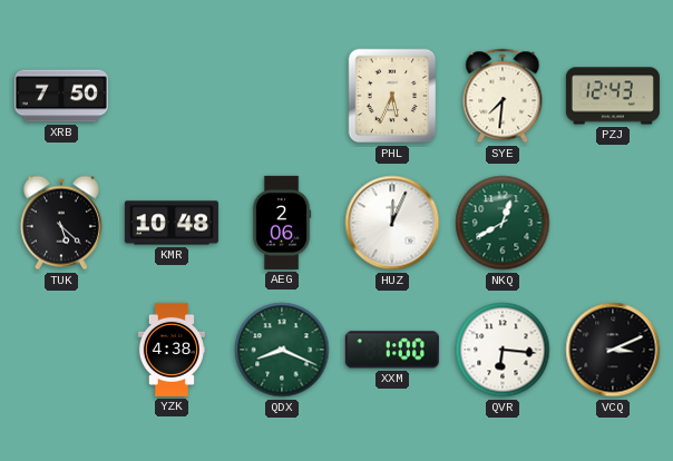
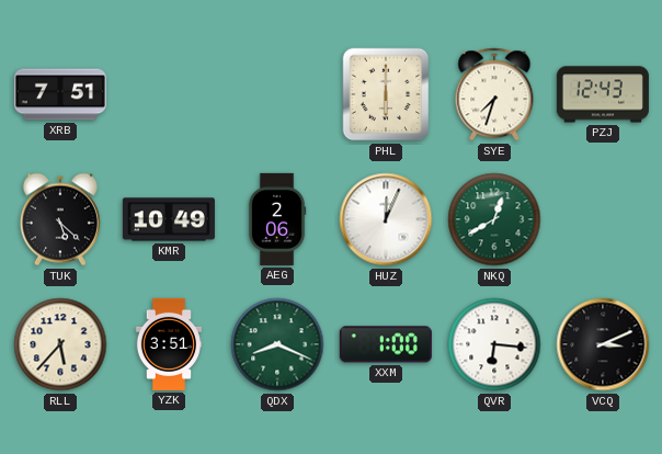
XRB: 7:50 -> 7:51
PHL: 5:34 -> 6:00
SYE: 7:31 -> 7:33
KMR: 10:48 -> 10:49
RLL: none -> 5:37
YZK: 4:38 -> 3:51
